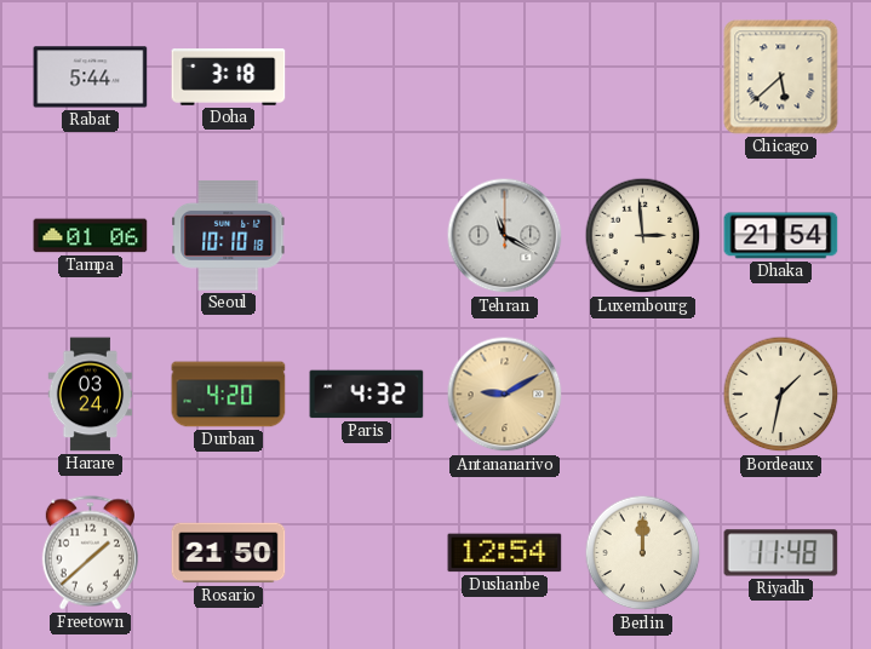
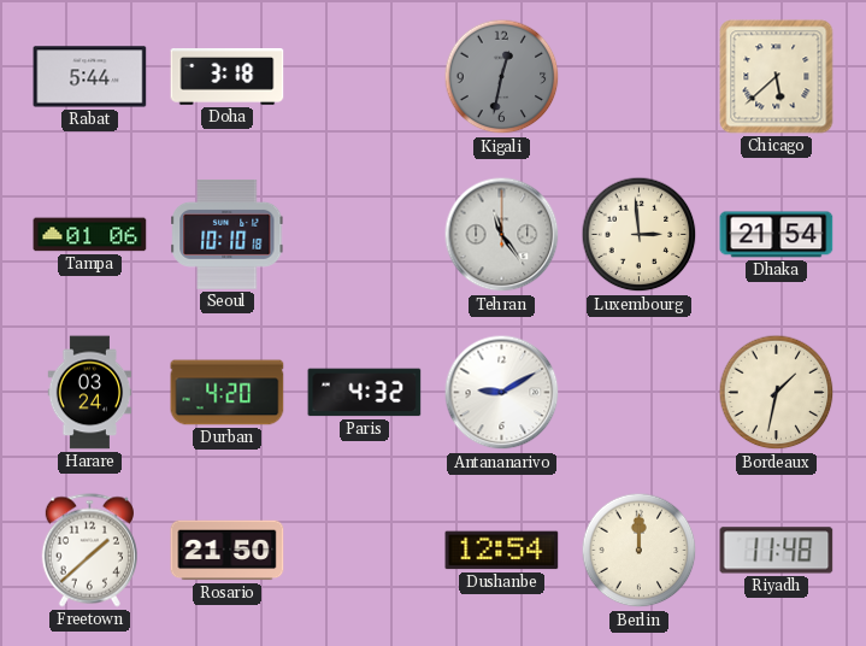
Kigali: none -> 12:32
Tehran: 11:20 -> 11:24
Antananarivo dial: champagne -> white
